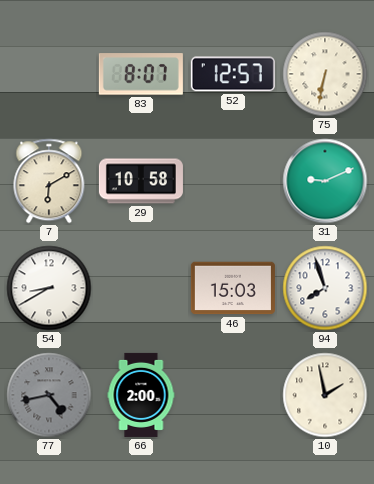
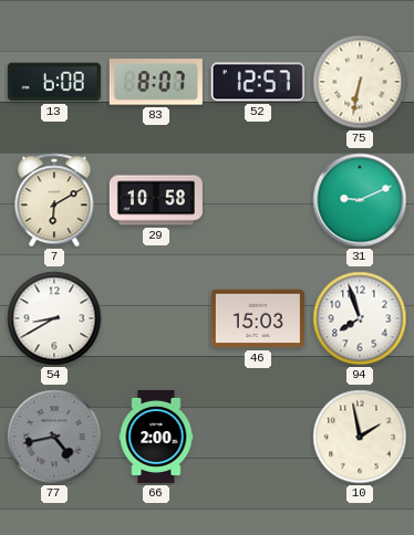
13: none -> 6:08
